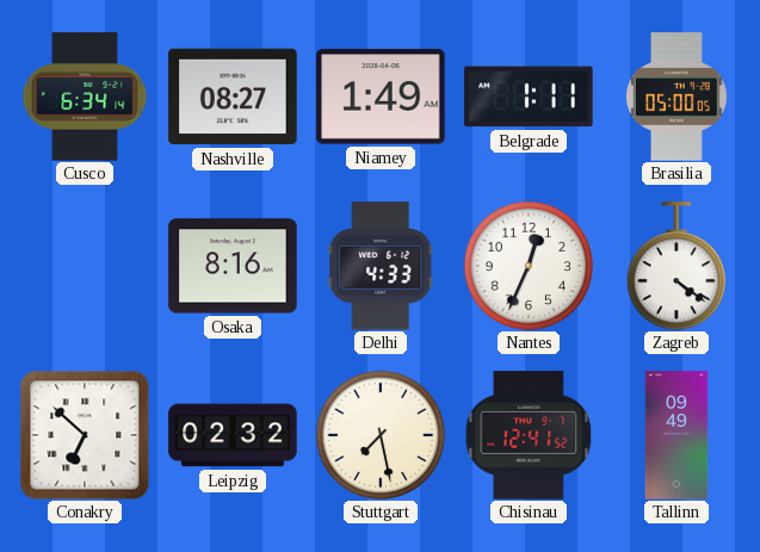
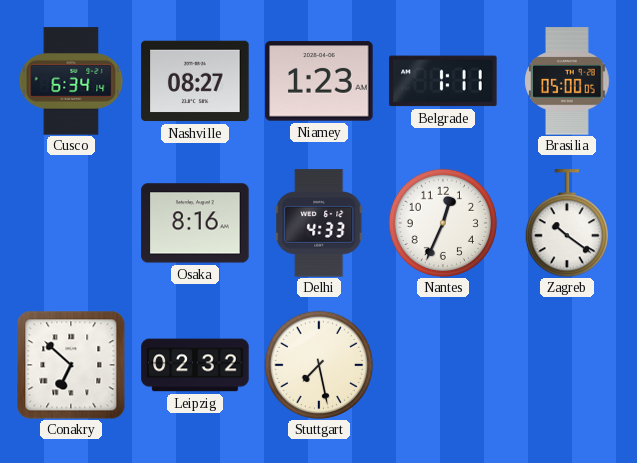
Niamey: 1:49 -> 1:23
Zagreb: 4:21 -> 10:21
Chisinau: 12:41 -> none
Tallinn: 09:49 -> none
